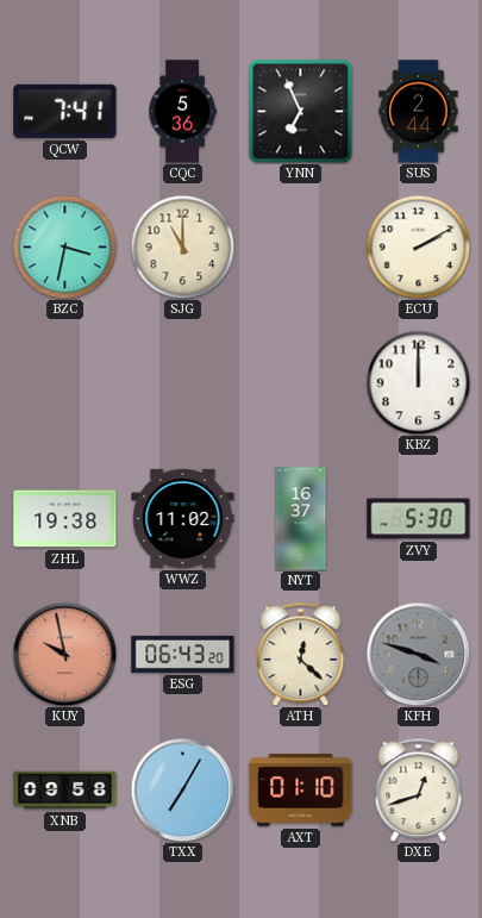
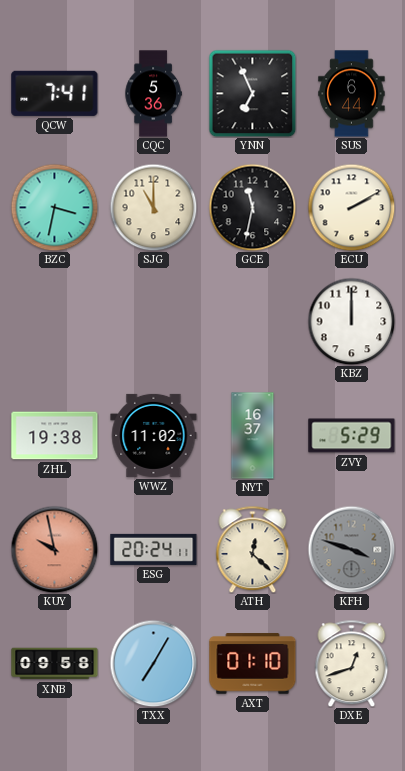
SUS: 2:44 -> 6:44
GCE: none -> 11:32
ZVY: 5:30 -> 5:29
ESG: 06:43 -> 20:24
